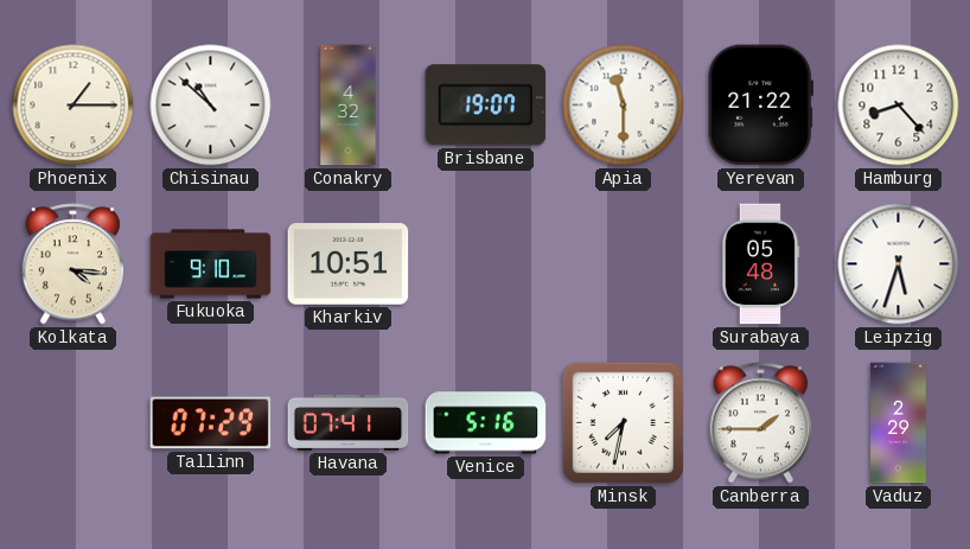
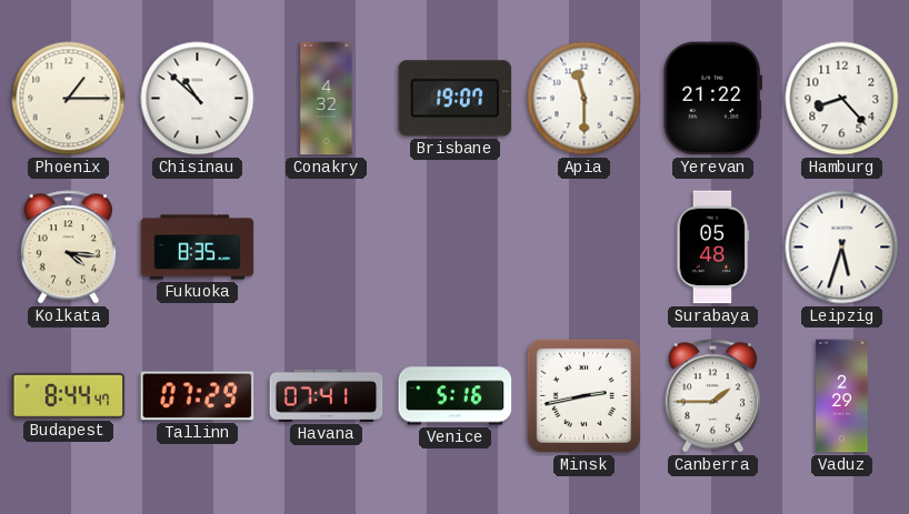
Fukuoka: 9:10 -> 8:35
Kharkiv: 10:51 -> none
Budapest: none -> 8:44
Minsk: 7:32 -> 2:43
